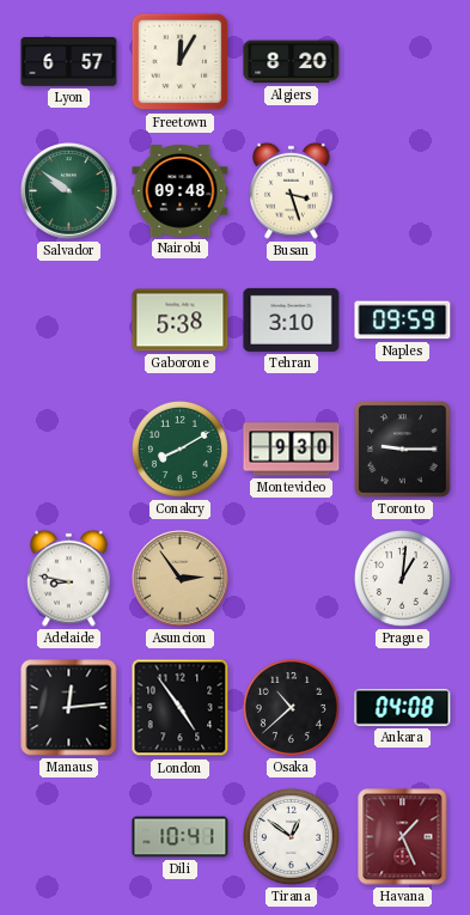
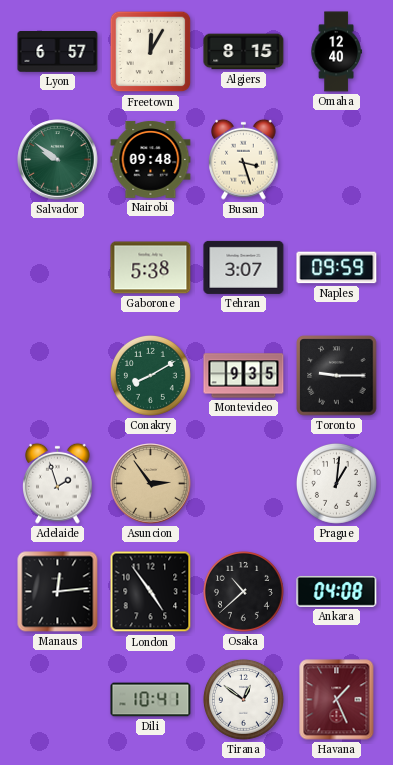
Algiers: 8:20 -> 8:15
Omaha: none -> 12:40
Tehran: 3:10 -> 3:07
Montevideo: 9:30 -> 9:35
Adelaide: 8:47 -> 1:57
